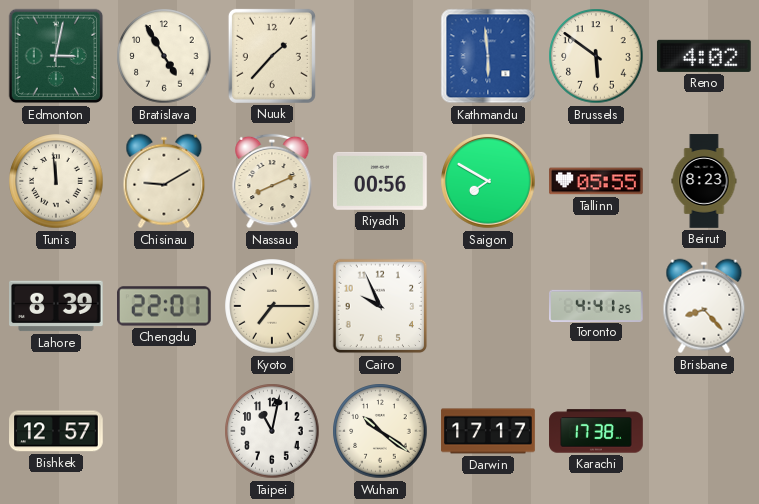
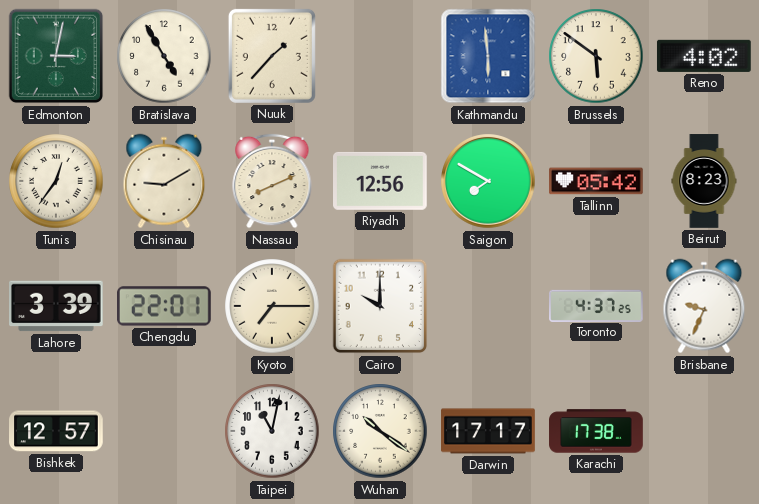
Tunis: 11:59 -> 12:36
Riyadh: 00:56 -> 12:56
Tallinn: 05:55 -> 05:42
Lahore: 8:39 -> 3:39
Cairo: 9:56 -> 10:00
Toronto: 4:41 -> 4:37
Brisbane: 8:23 -> 9:34
